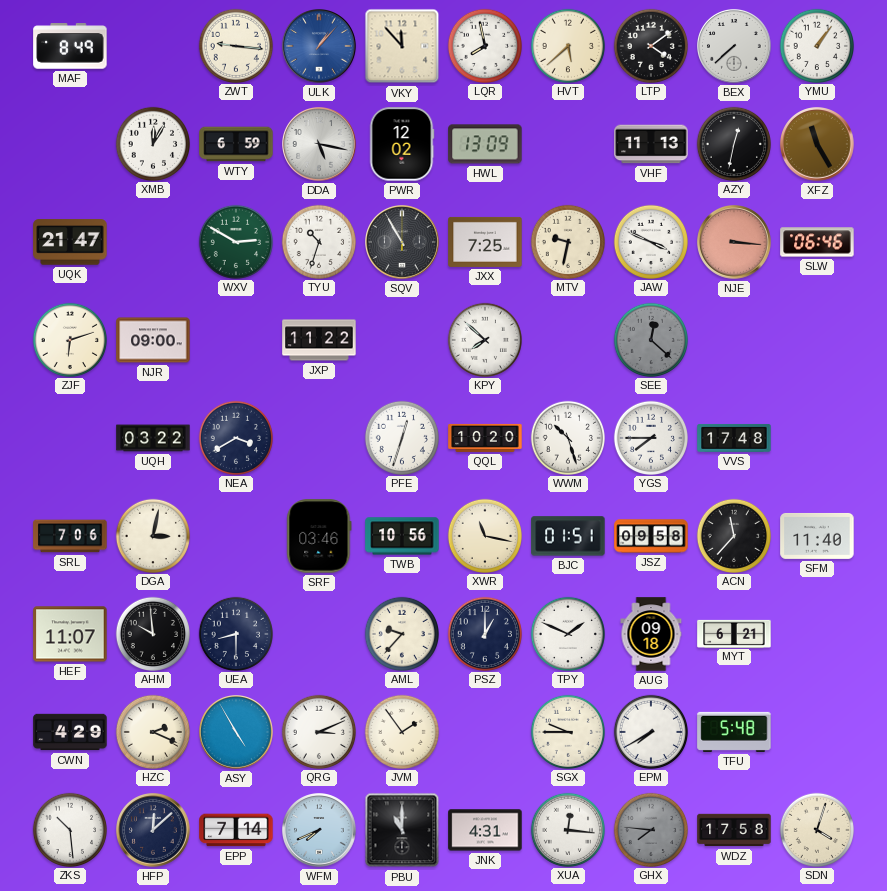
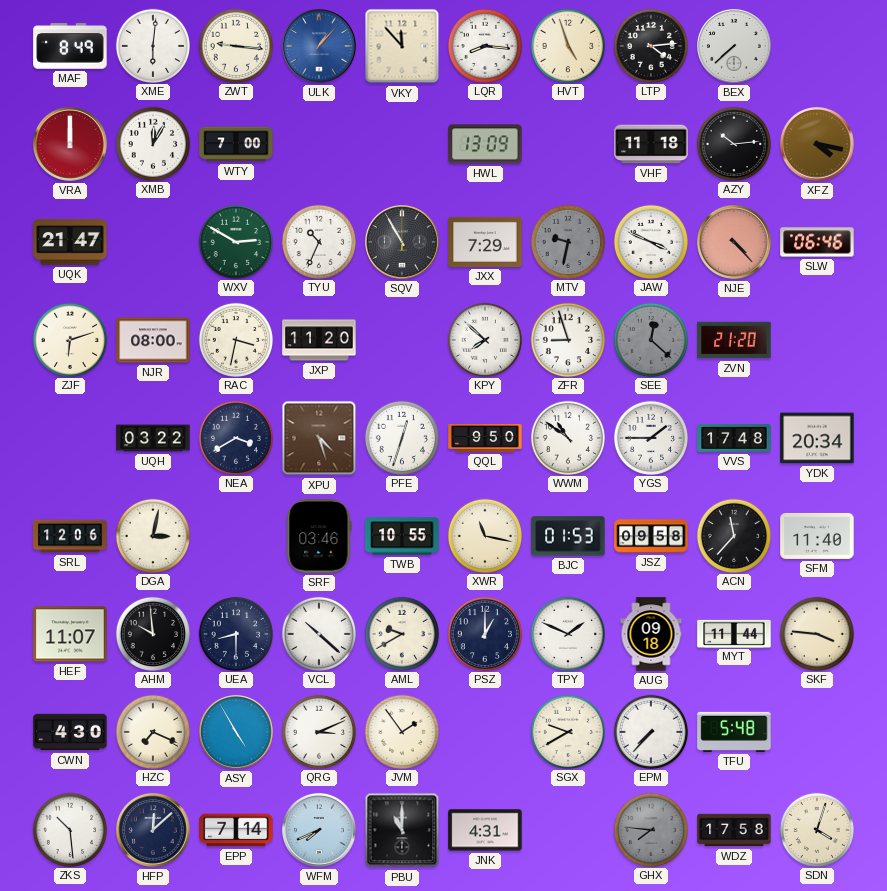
XME: none -> 6:01
LQR: 7:58 -> 8:16
HVT: 5:38 -> 4:57
LTP: 4:09 -> 4:14
YMU: 1:06 -> none
VRA: none -> 12:00
WTY: 6:59 -> 7:00
DDA: 5:17 -> none
PWR: 12:02 -> none
VHF: 11:13 -> 11:18
AZY: 12:32 -> 10:14
XFZ: 11:25 -> 4:17
TYU: 10:33 -> 10:34
JXX: 7:25 -> 7:29
MTV dial: cream -> grey
NJE: 3:16 -> 4:23
NJR: 09:00 -> 08:00
RAC: none -> 3:32
JXP: 11:22 -> 11:20
ZFR: none -> 8:57
ZVN: none -> 21:20
XPU: none -> 4:27
QQL: 10:20 -> 9:50
WWM: 10:27 -> 10:51
YGS: 7:45 -> 1:45
YDK: none -> 20:34
SRL: 7:06 -> 12:06
TWB: 10:56 -> 10:55
BJC: 01:51 -> 01:53
VCL: none -> 10:22
AML: 9:37 -> 9:40
MYT: 6:21 -> 11:44
SKF: none -> 3:46
CWN: 4:29 -> 4:30
HZC: 2:19 -> 7:19
SGX: 9:45 -> 9:40
EPM: 7:40 -> 7:37
XUA: 12:16 -> none
